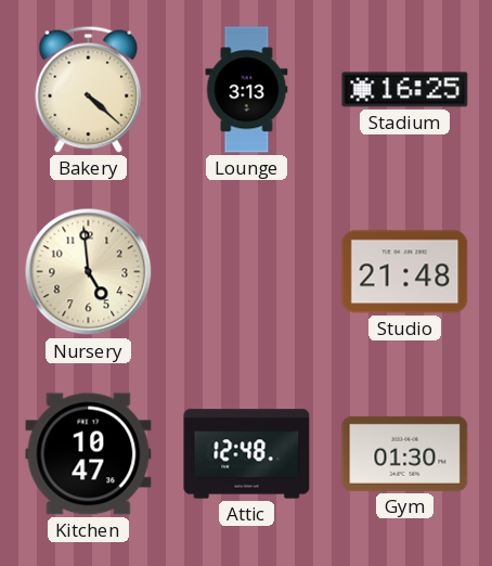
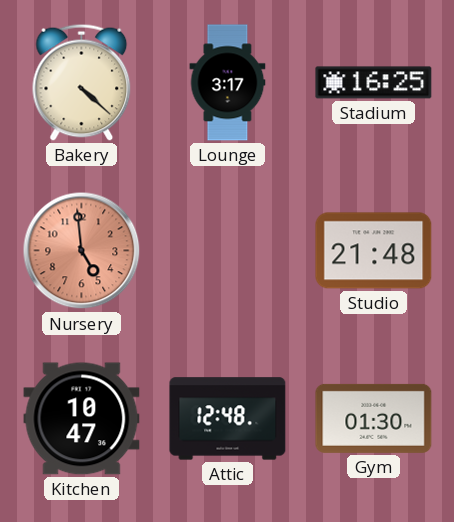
Lounge: 3:13 -> 3:17
Nursery dial: cream -> salmon
